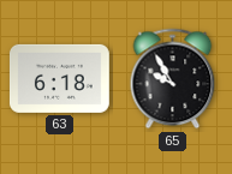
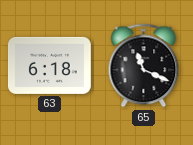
65: 9:55 -> 11:19
